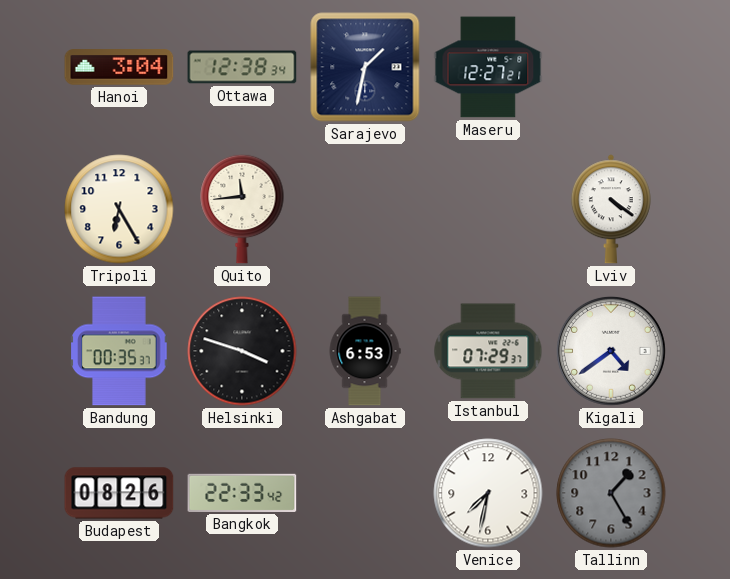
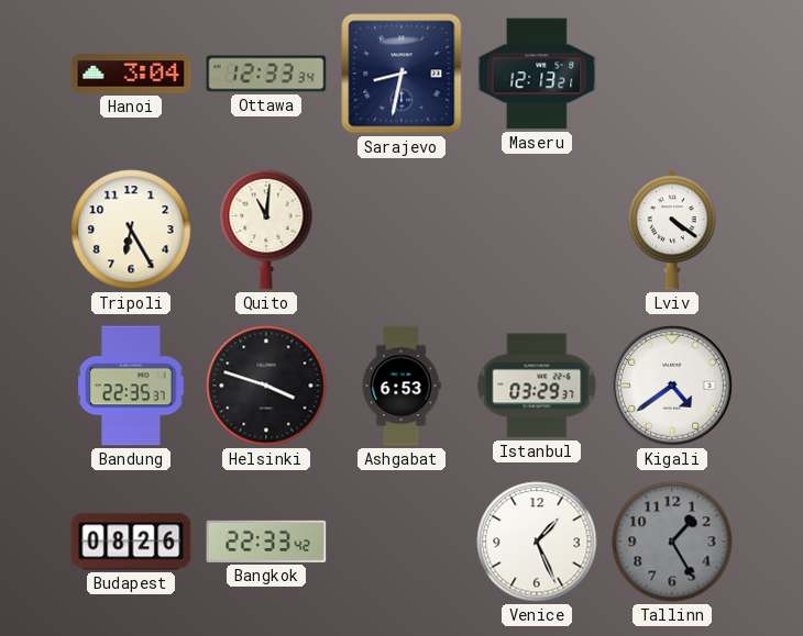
Ottawa: 12:38 -> 12:33
Sarajevo: 1:32 -> 8:32
Maseru: 12:27 -> 12:13
Quito: 11:44 -> 11:01
Bandung: 00:35 -> 22:35
Istanbul: 07:29 -> 03:29
Venice: 7:32 -> 1:26
